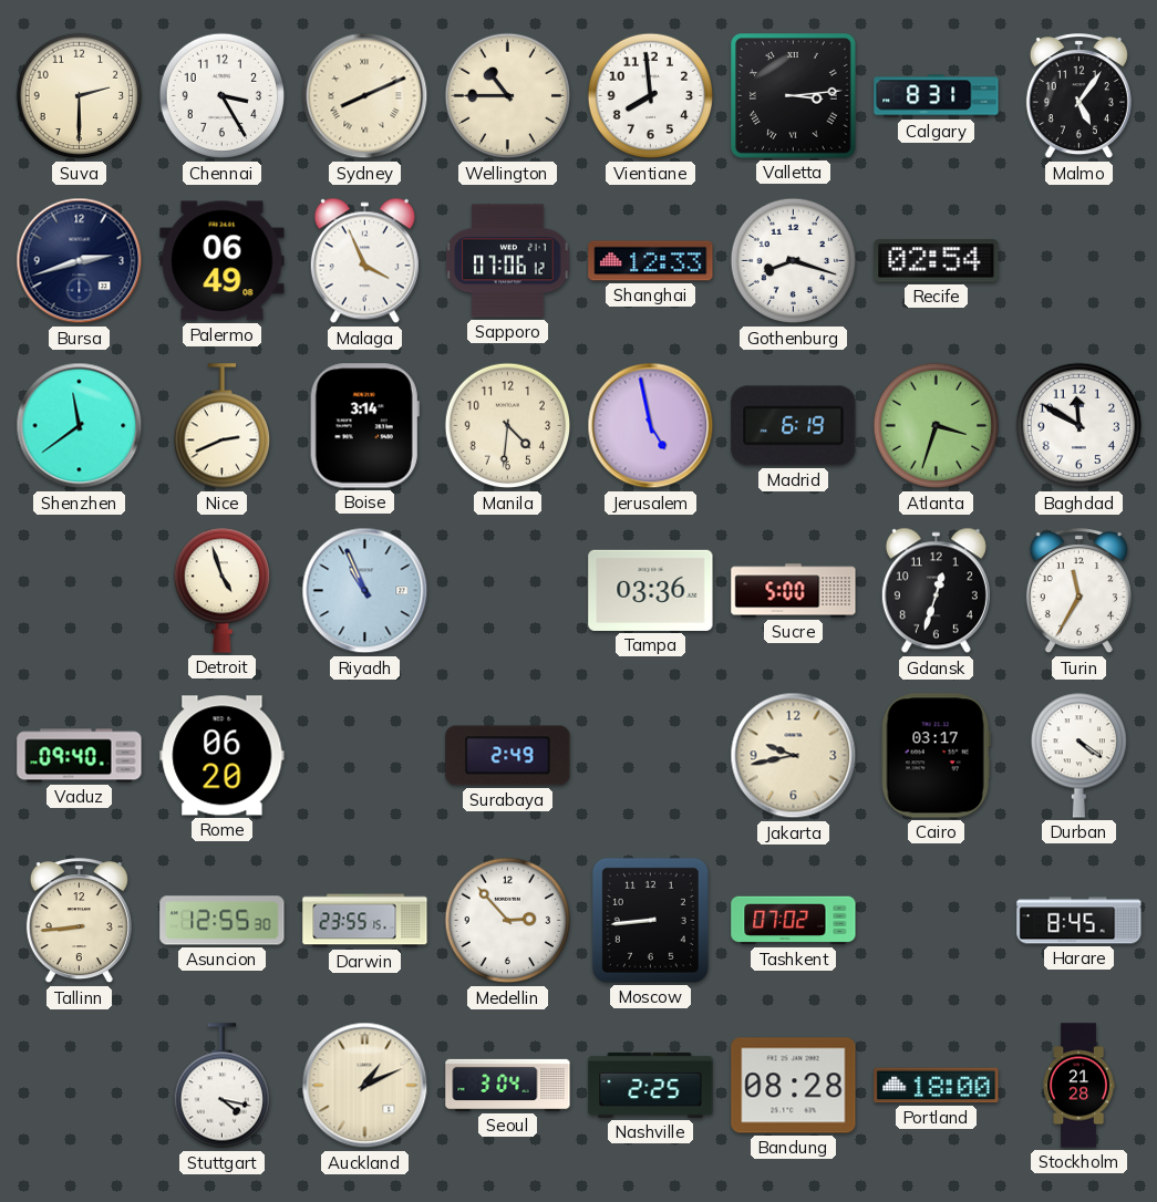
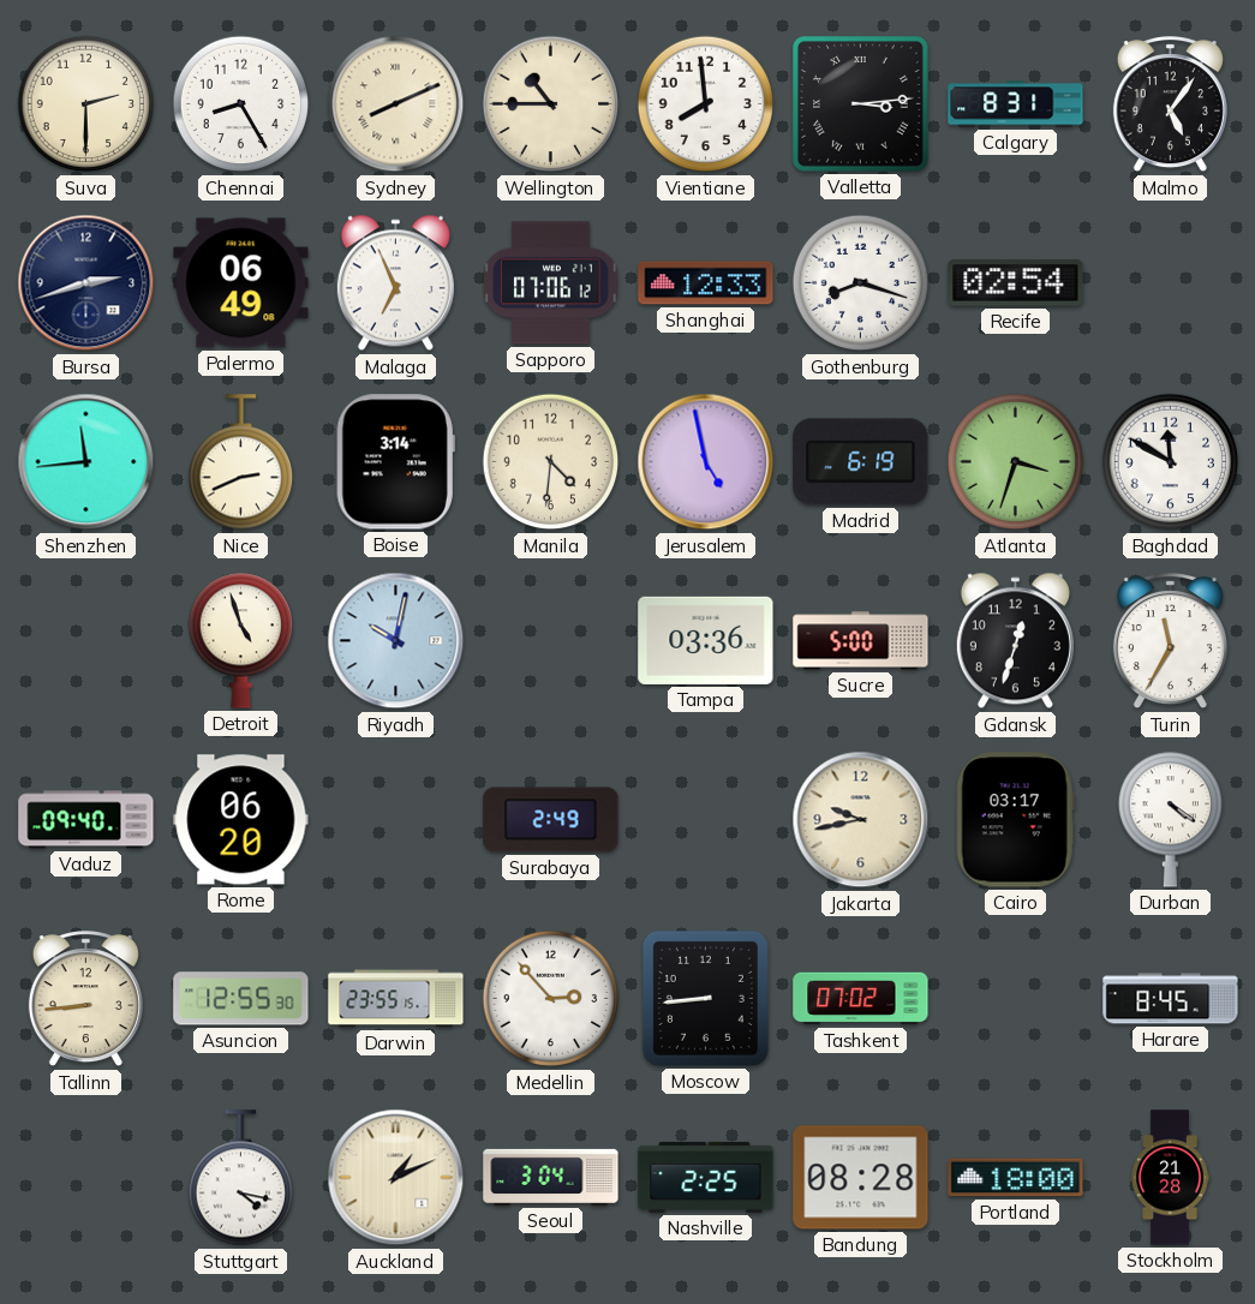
Chennai: 3:25 -> 8:25
Malaga: 3:56 -> 6:56
Shenzhen: 11:39 -> 11:44
Riyadh: 10:56 -> 10:02
